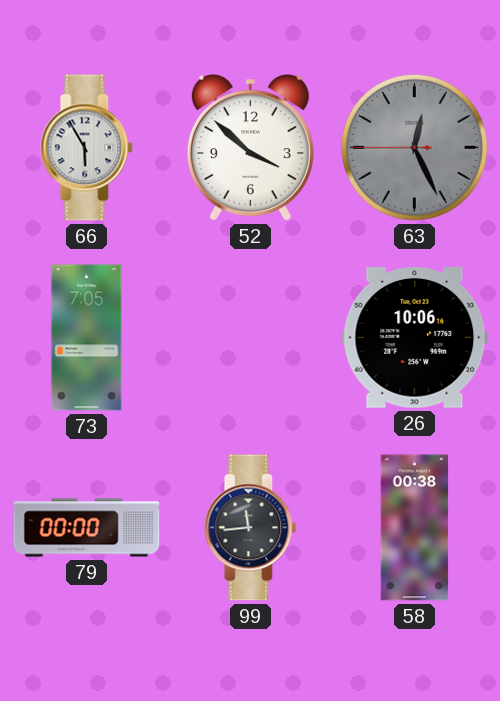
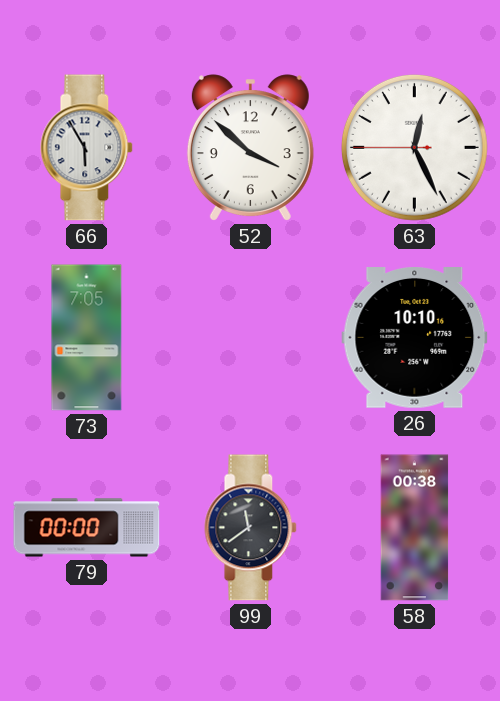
63 dial: grey -> white
26: 10:06 -> 10:10
99: 11:44 -> 11:39
